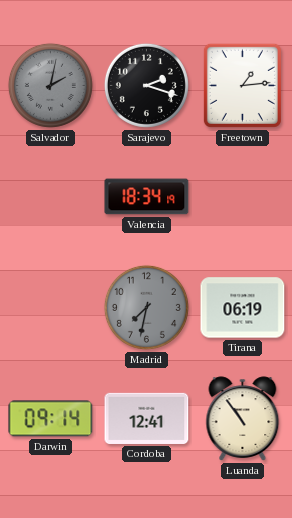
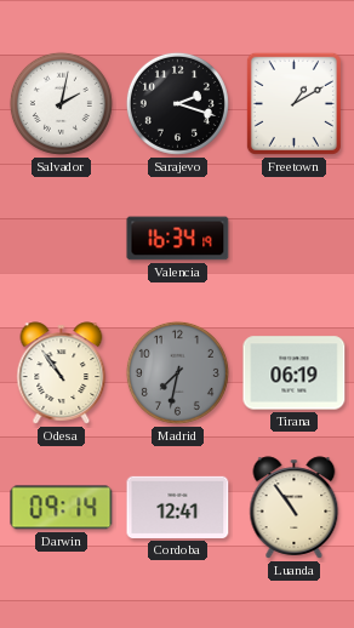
Salvador dial: grey -> white
Freetown: 1:14 -> 1:10
Valencia: 18:34 -> 16:34
Odesa: none -> 10:54
